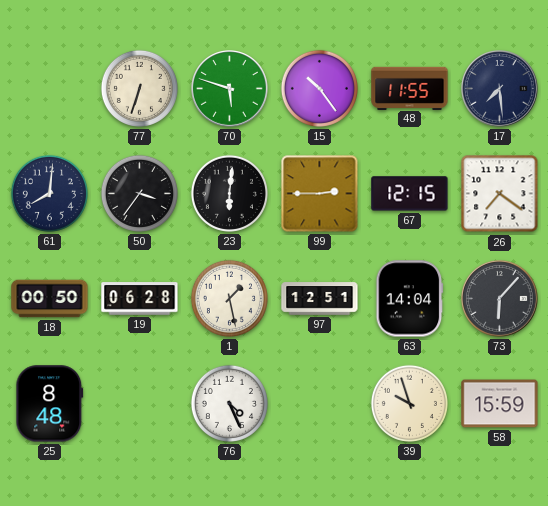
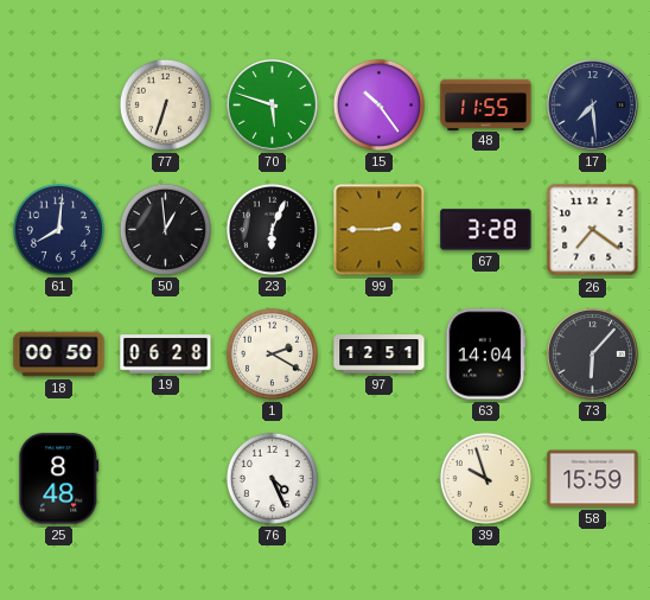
50: 3:36 -> 12:59
23: 6:01 -> 6:04
67: 12:15 -> 3:28
1: 1:28 -> 2:20
